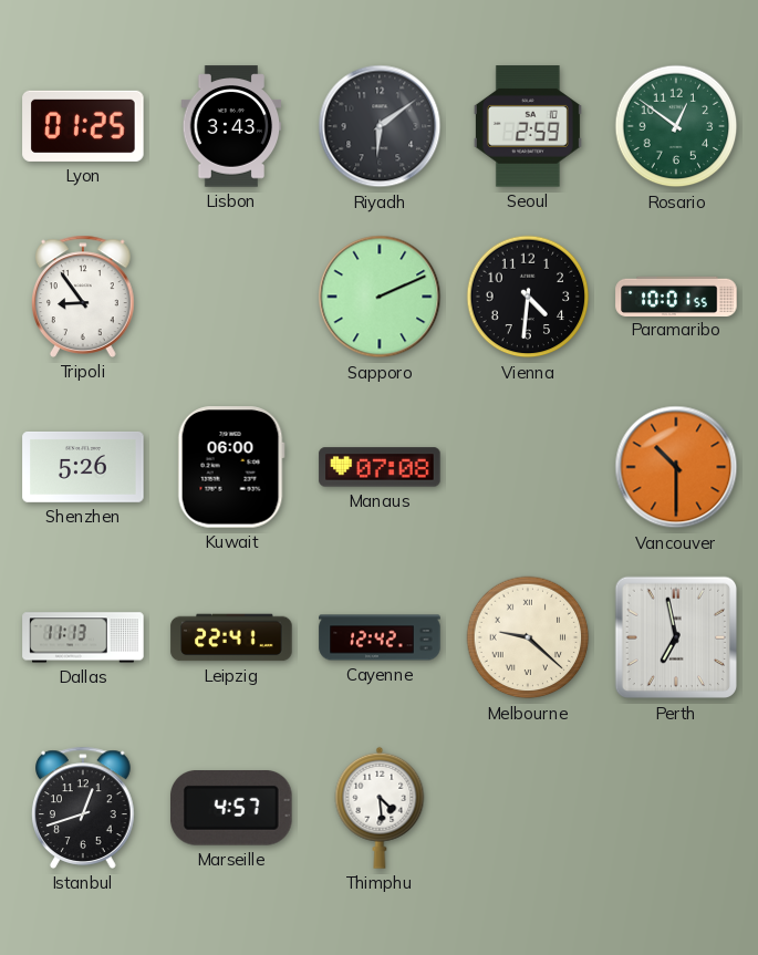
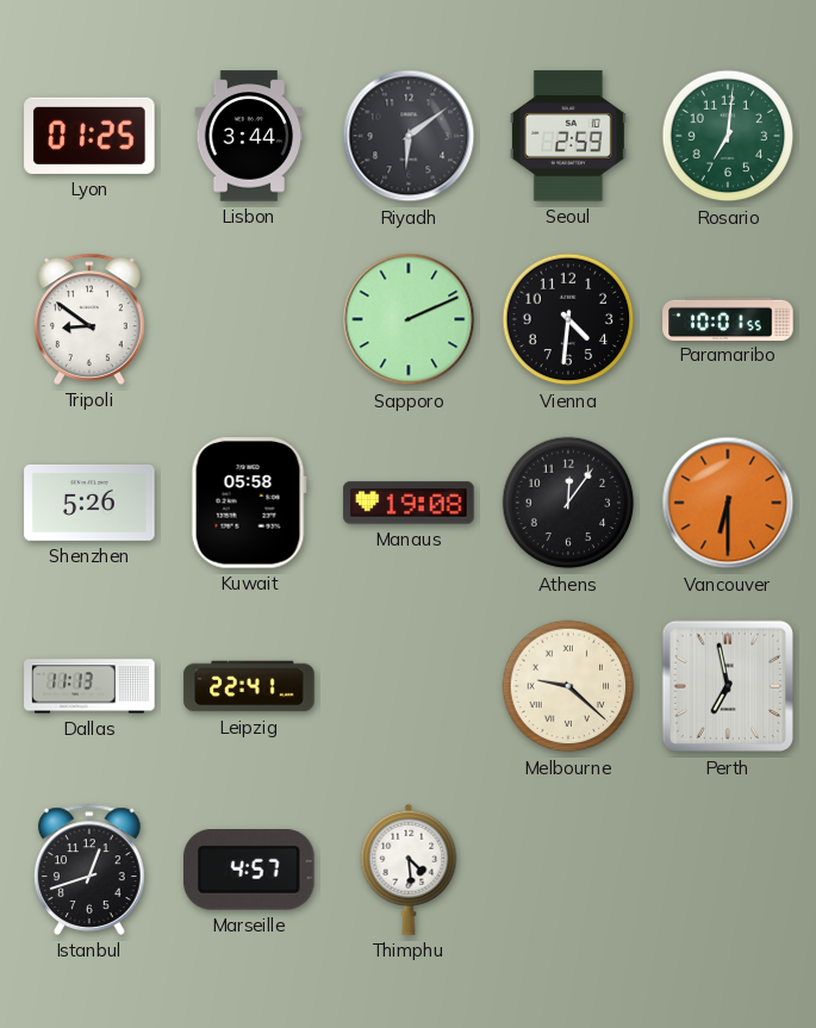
Lisbon: 3:43 -> 3:44
Rosario: 12:51 -> 7:01
Tripoli: 8:54 -> 8:51
Kuwait: 06:00 -> 05:58
Manaus: 07:08 -> 19:08
Athens: none -> 12:06
Vancouver: 10:30 -> 6:30
Cayenne: 12:42 -> none
